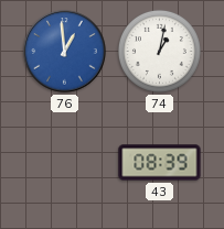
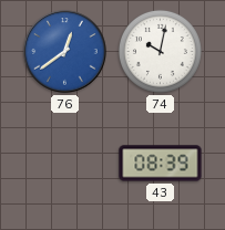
76: 12:59 -> 12:39
74: 1:02 -> 10:02
